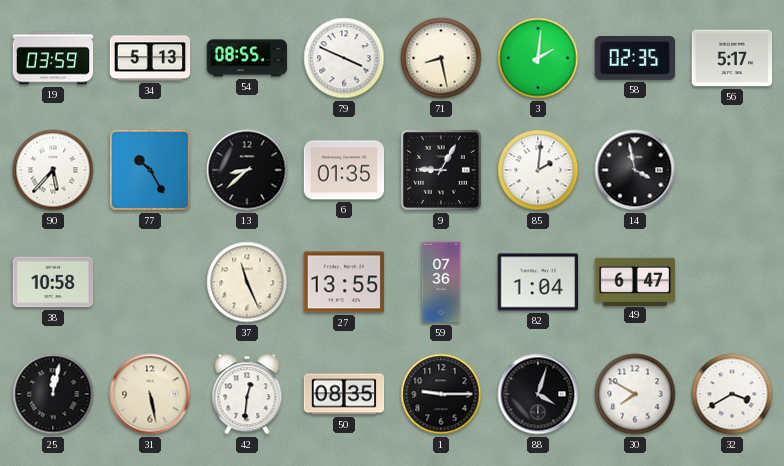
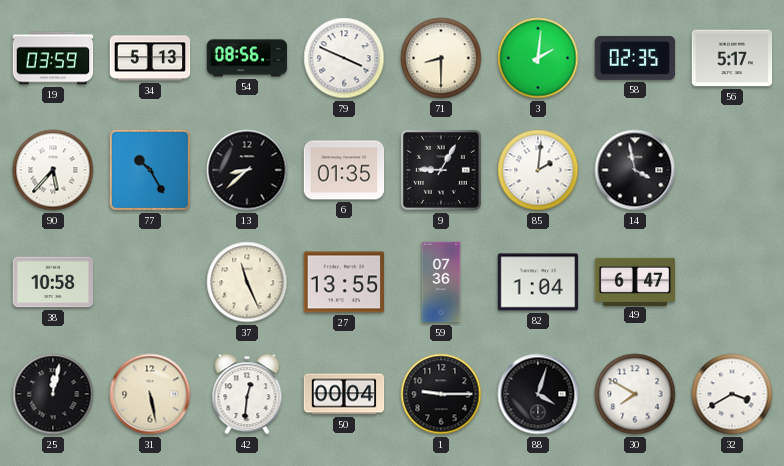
54: 08:55 -> 08:56
71: 8:28 -> 8:30
50: 08:35 -> 00:04
